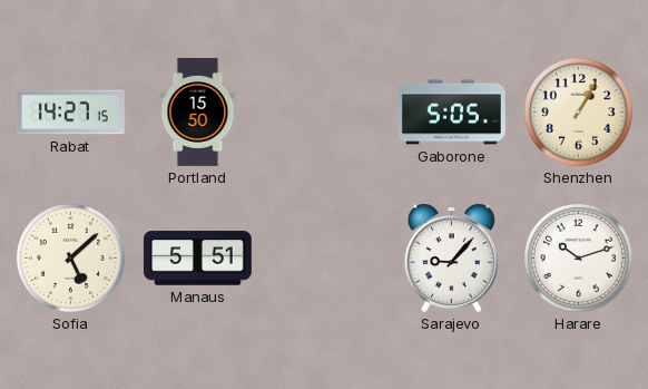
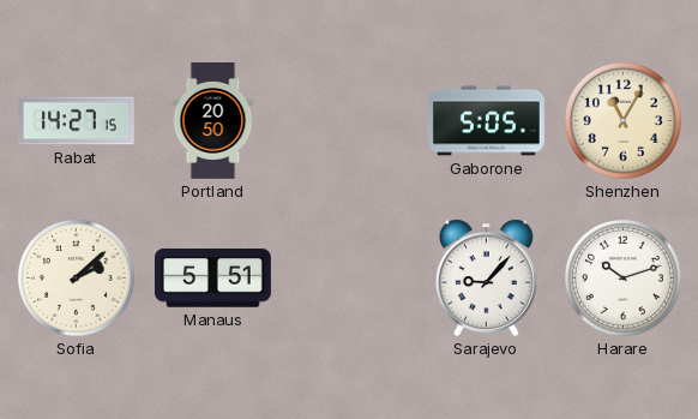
Portland: 15:50 -> 20:50
Shenzhen: 1:05 -> 11:05
Sofia: 5:08 -> 2:08
